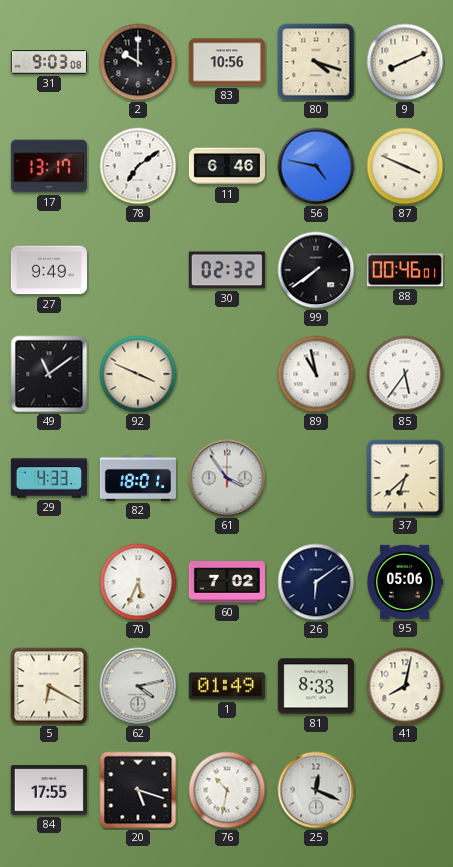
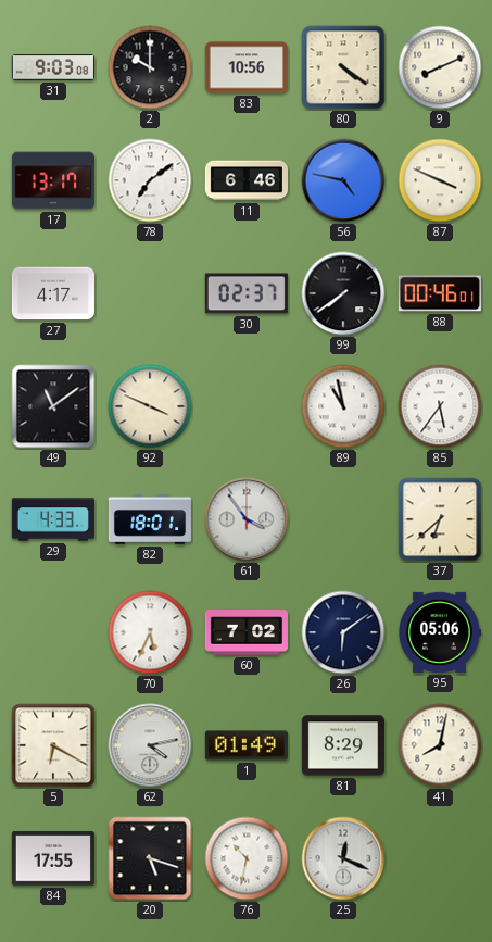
80: 4:18 -> 4:21
27: 9:49 -> 4:17
30: 02:32 -> 02:37
81: 8:33 -> 8:29
